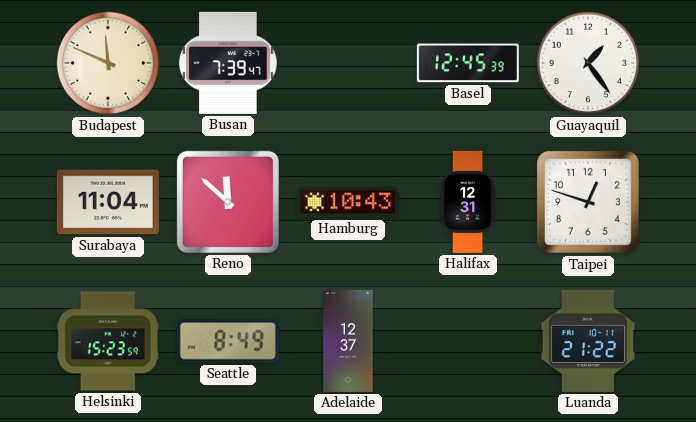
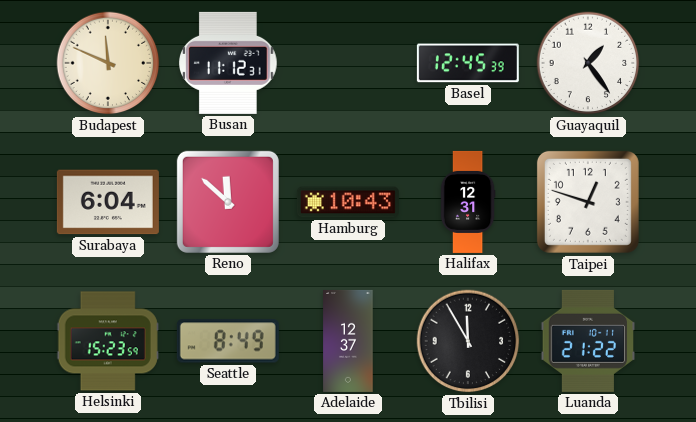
Busan: 7:39 -> 11:12
Surabaya: 11:04 -> 6:04
Tbilisi: none -> 11:55
